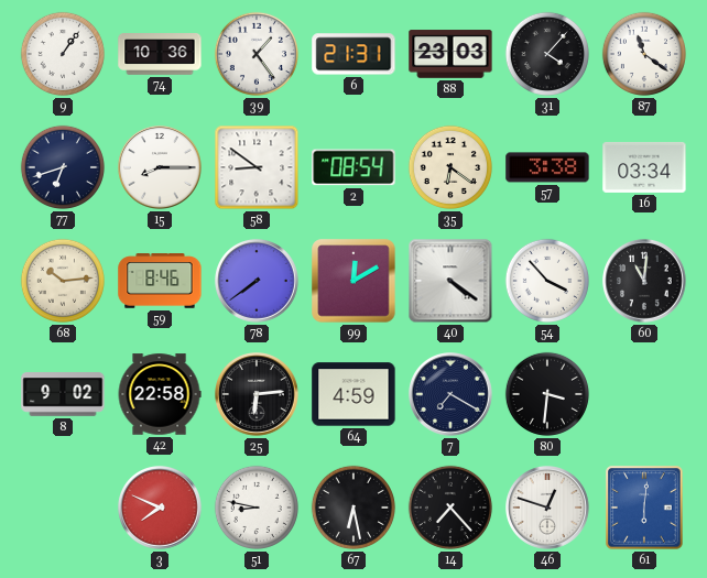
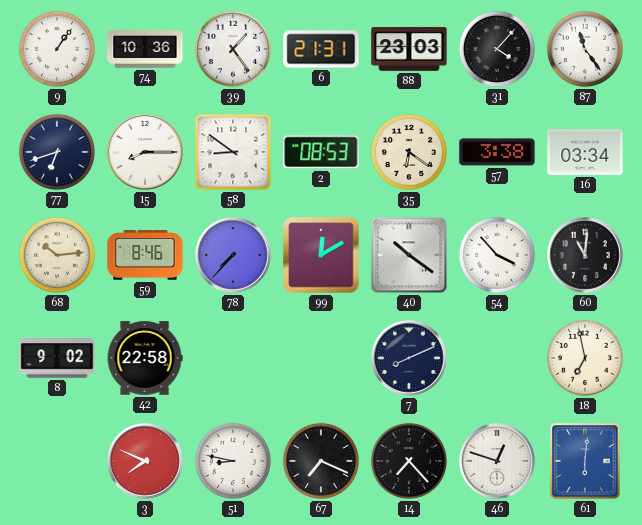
87: 11:21 -> 11:24
2: 08:54 -> 08:53
78: 7:39 -> 7:37
40: 4:21 -> 10:21
25: 6:14 -> none
64: 4:59 -> none
7: 7:20 -> 8:11
80: 3:31 -> none
18: none -> 6:58
67: 6:28 -> 7:19
